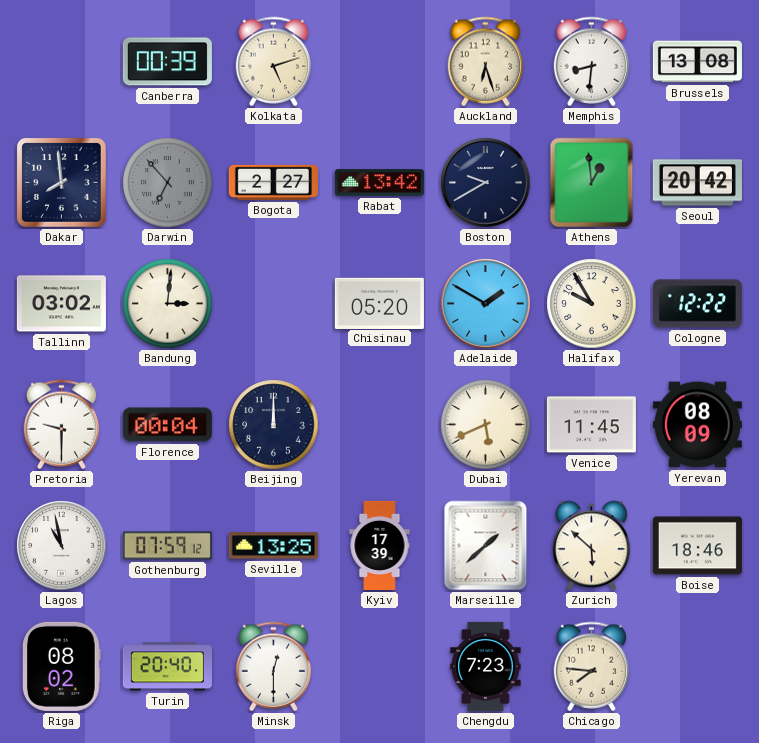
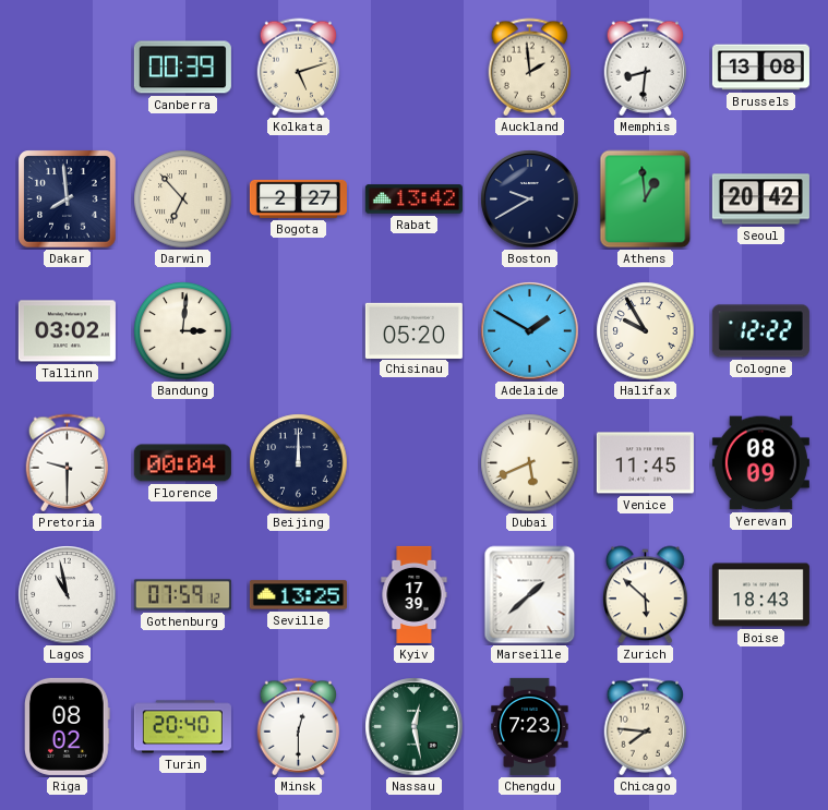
Auckland: 6:27 -> 1:59
Darwin dial: grey -> cream
Boise: 18:46 -> 18:43
Nassau: none -> 12:28
